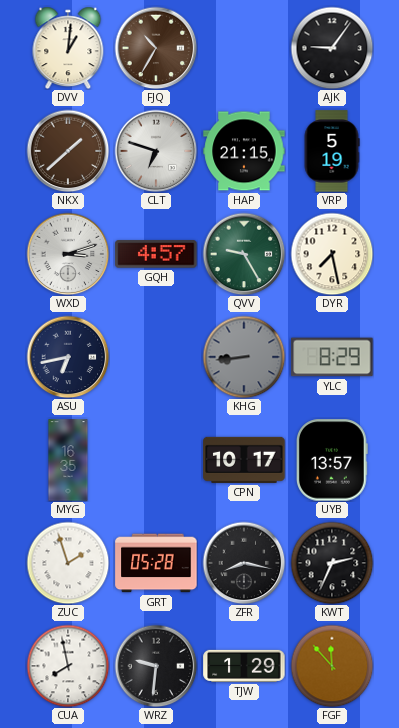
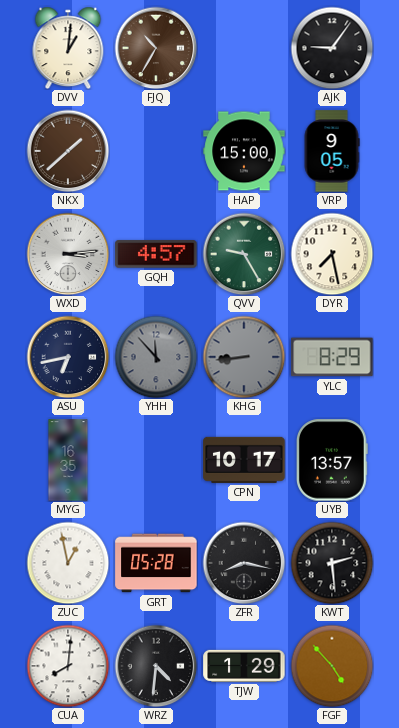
CLT: 6:48 -> none
HAP: 21:15 -> 15:00
VRP: 5:19 -> 9:05
WXD: 3:12 -> 3:14
YHH: none -> 11:53
ZUC: 1:57 -> 12:58
KWT: 2:34 -> 2:29
CUA: 7:58 -> 8:01
WRZ: 9:31 -> 4:31
FGF: 11:53 -> 4:53
